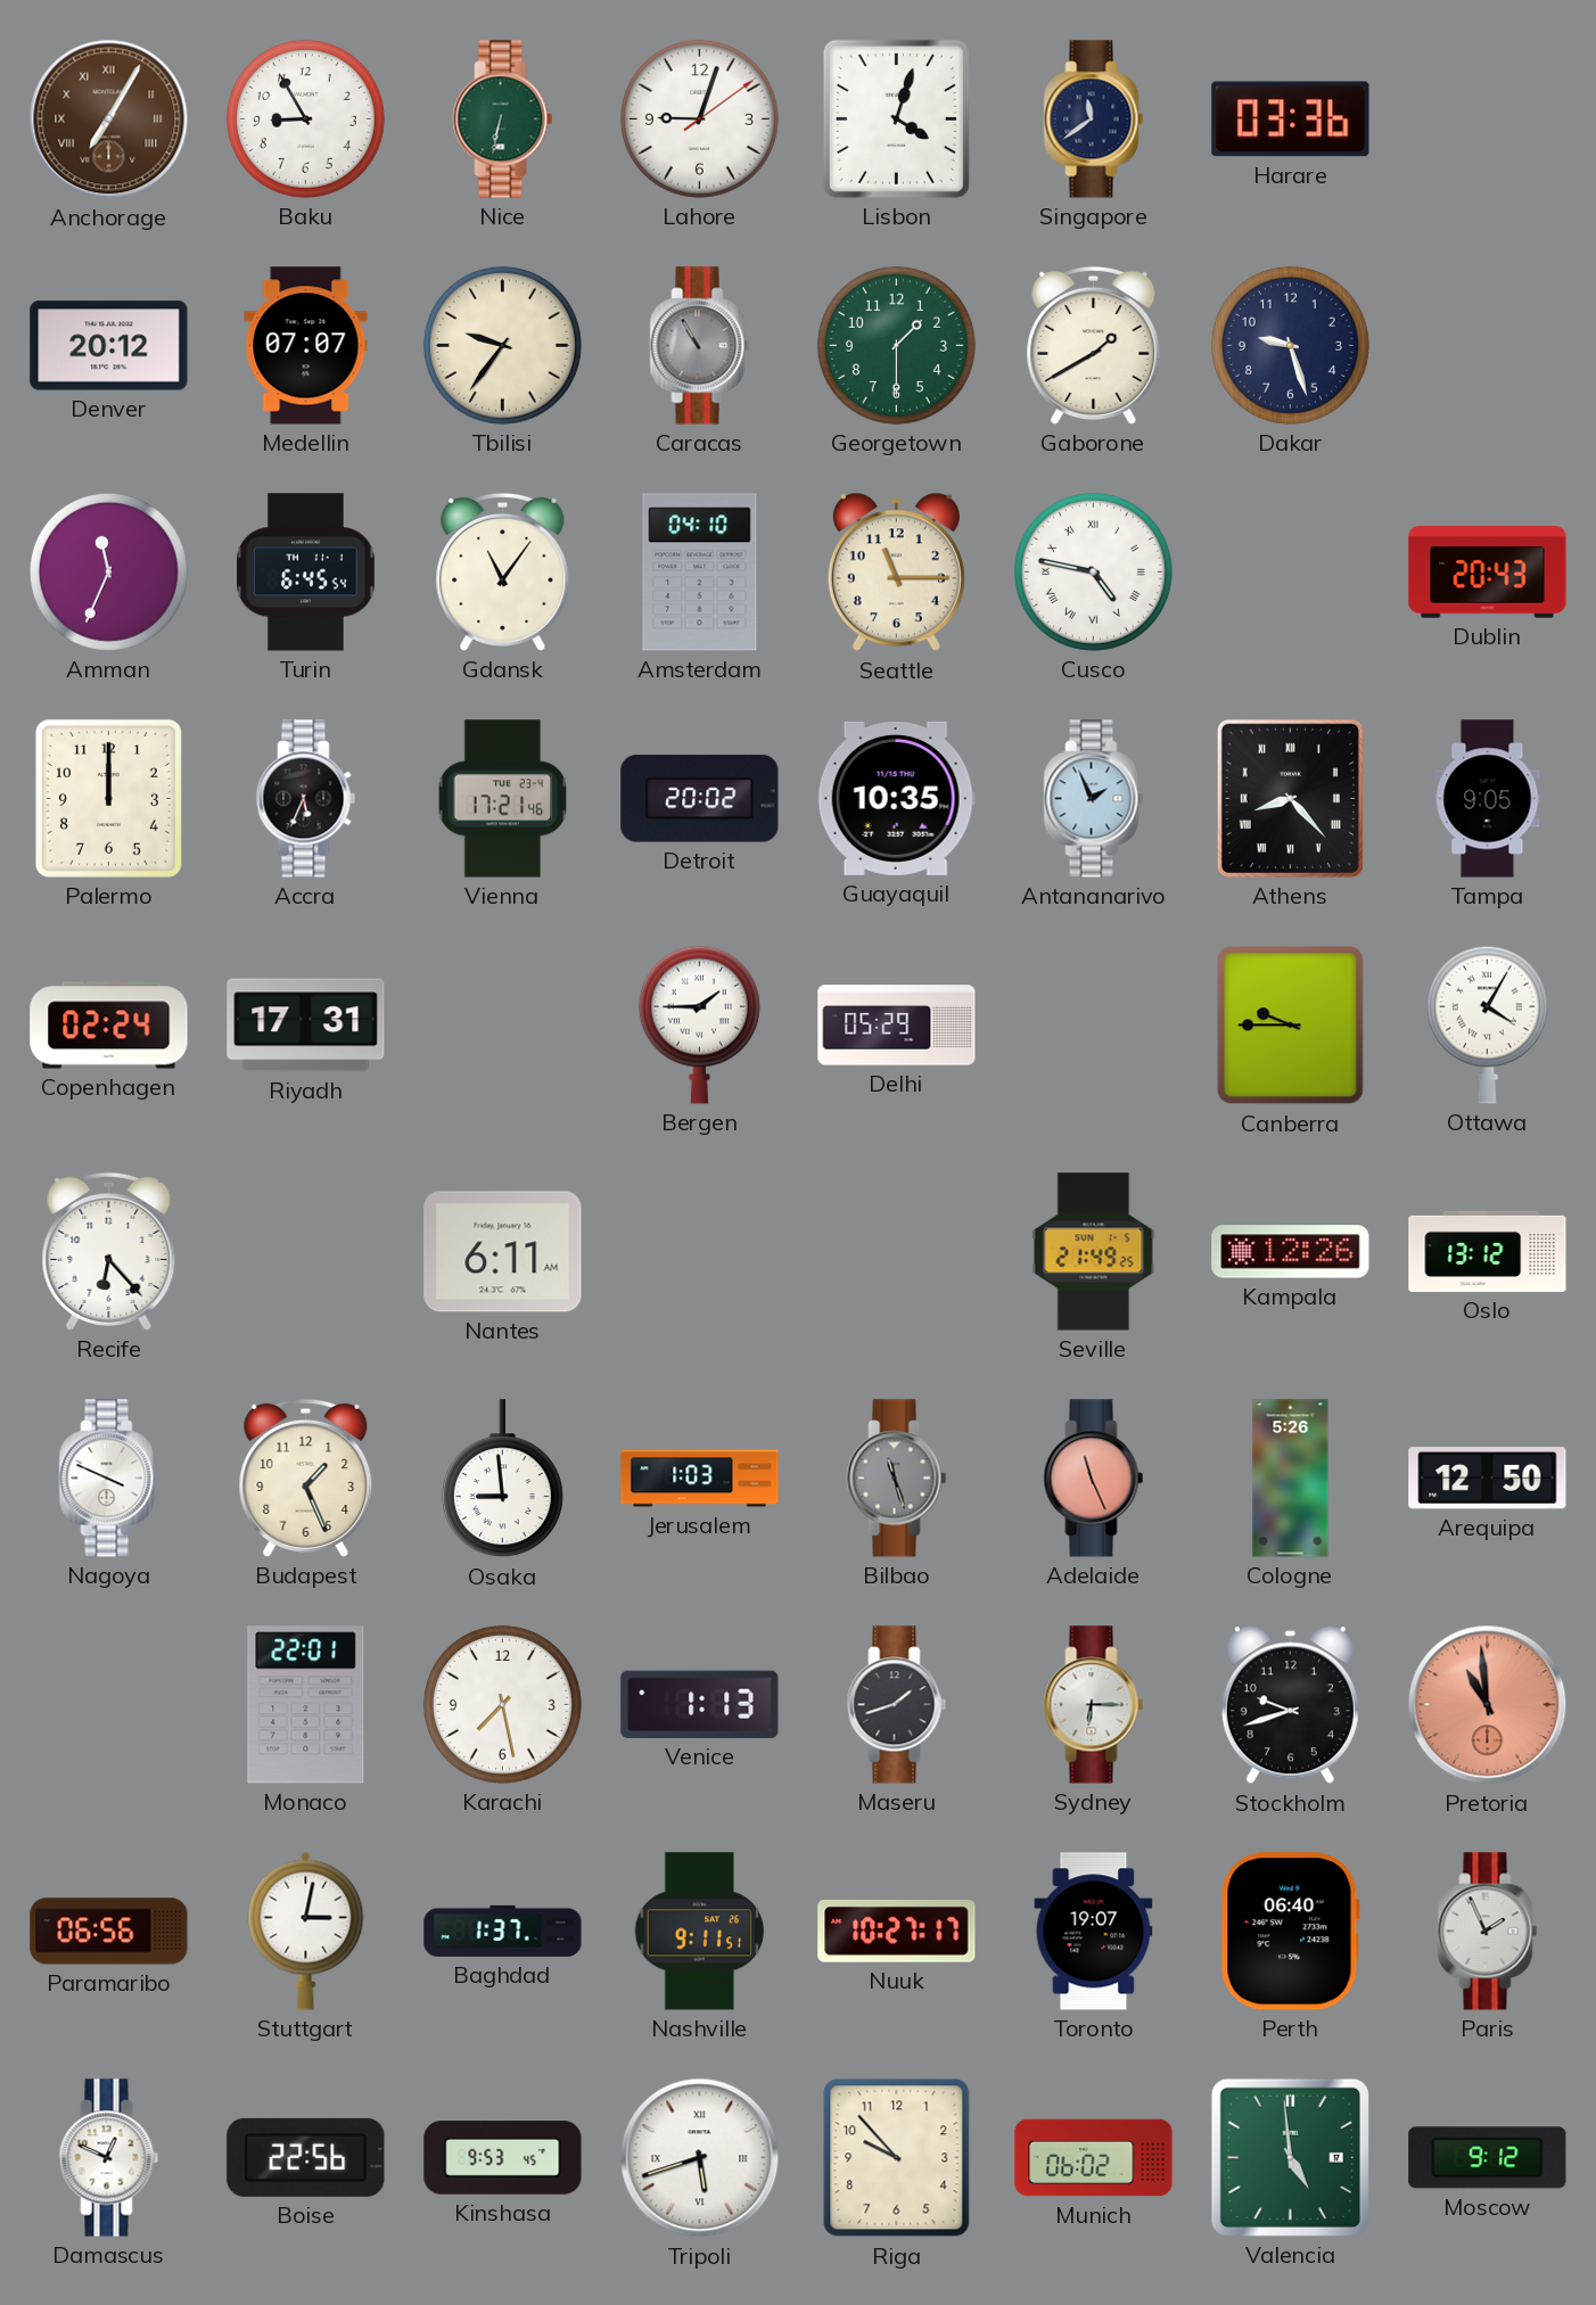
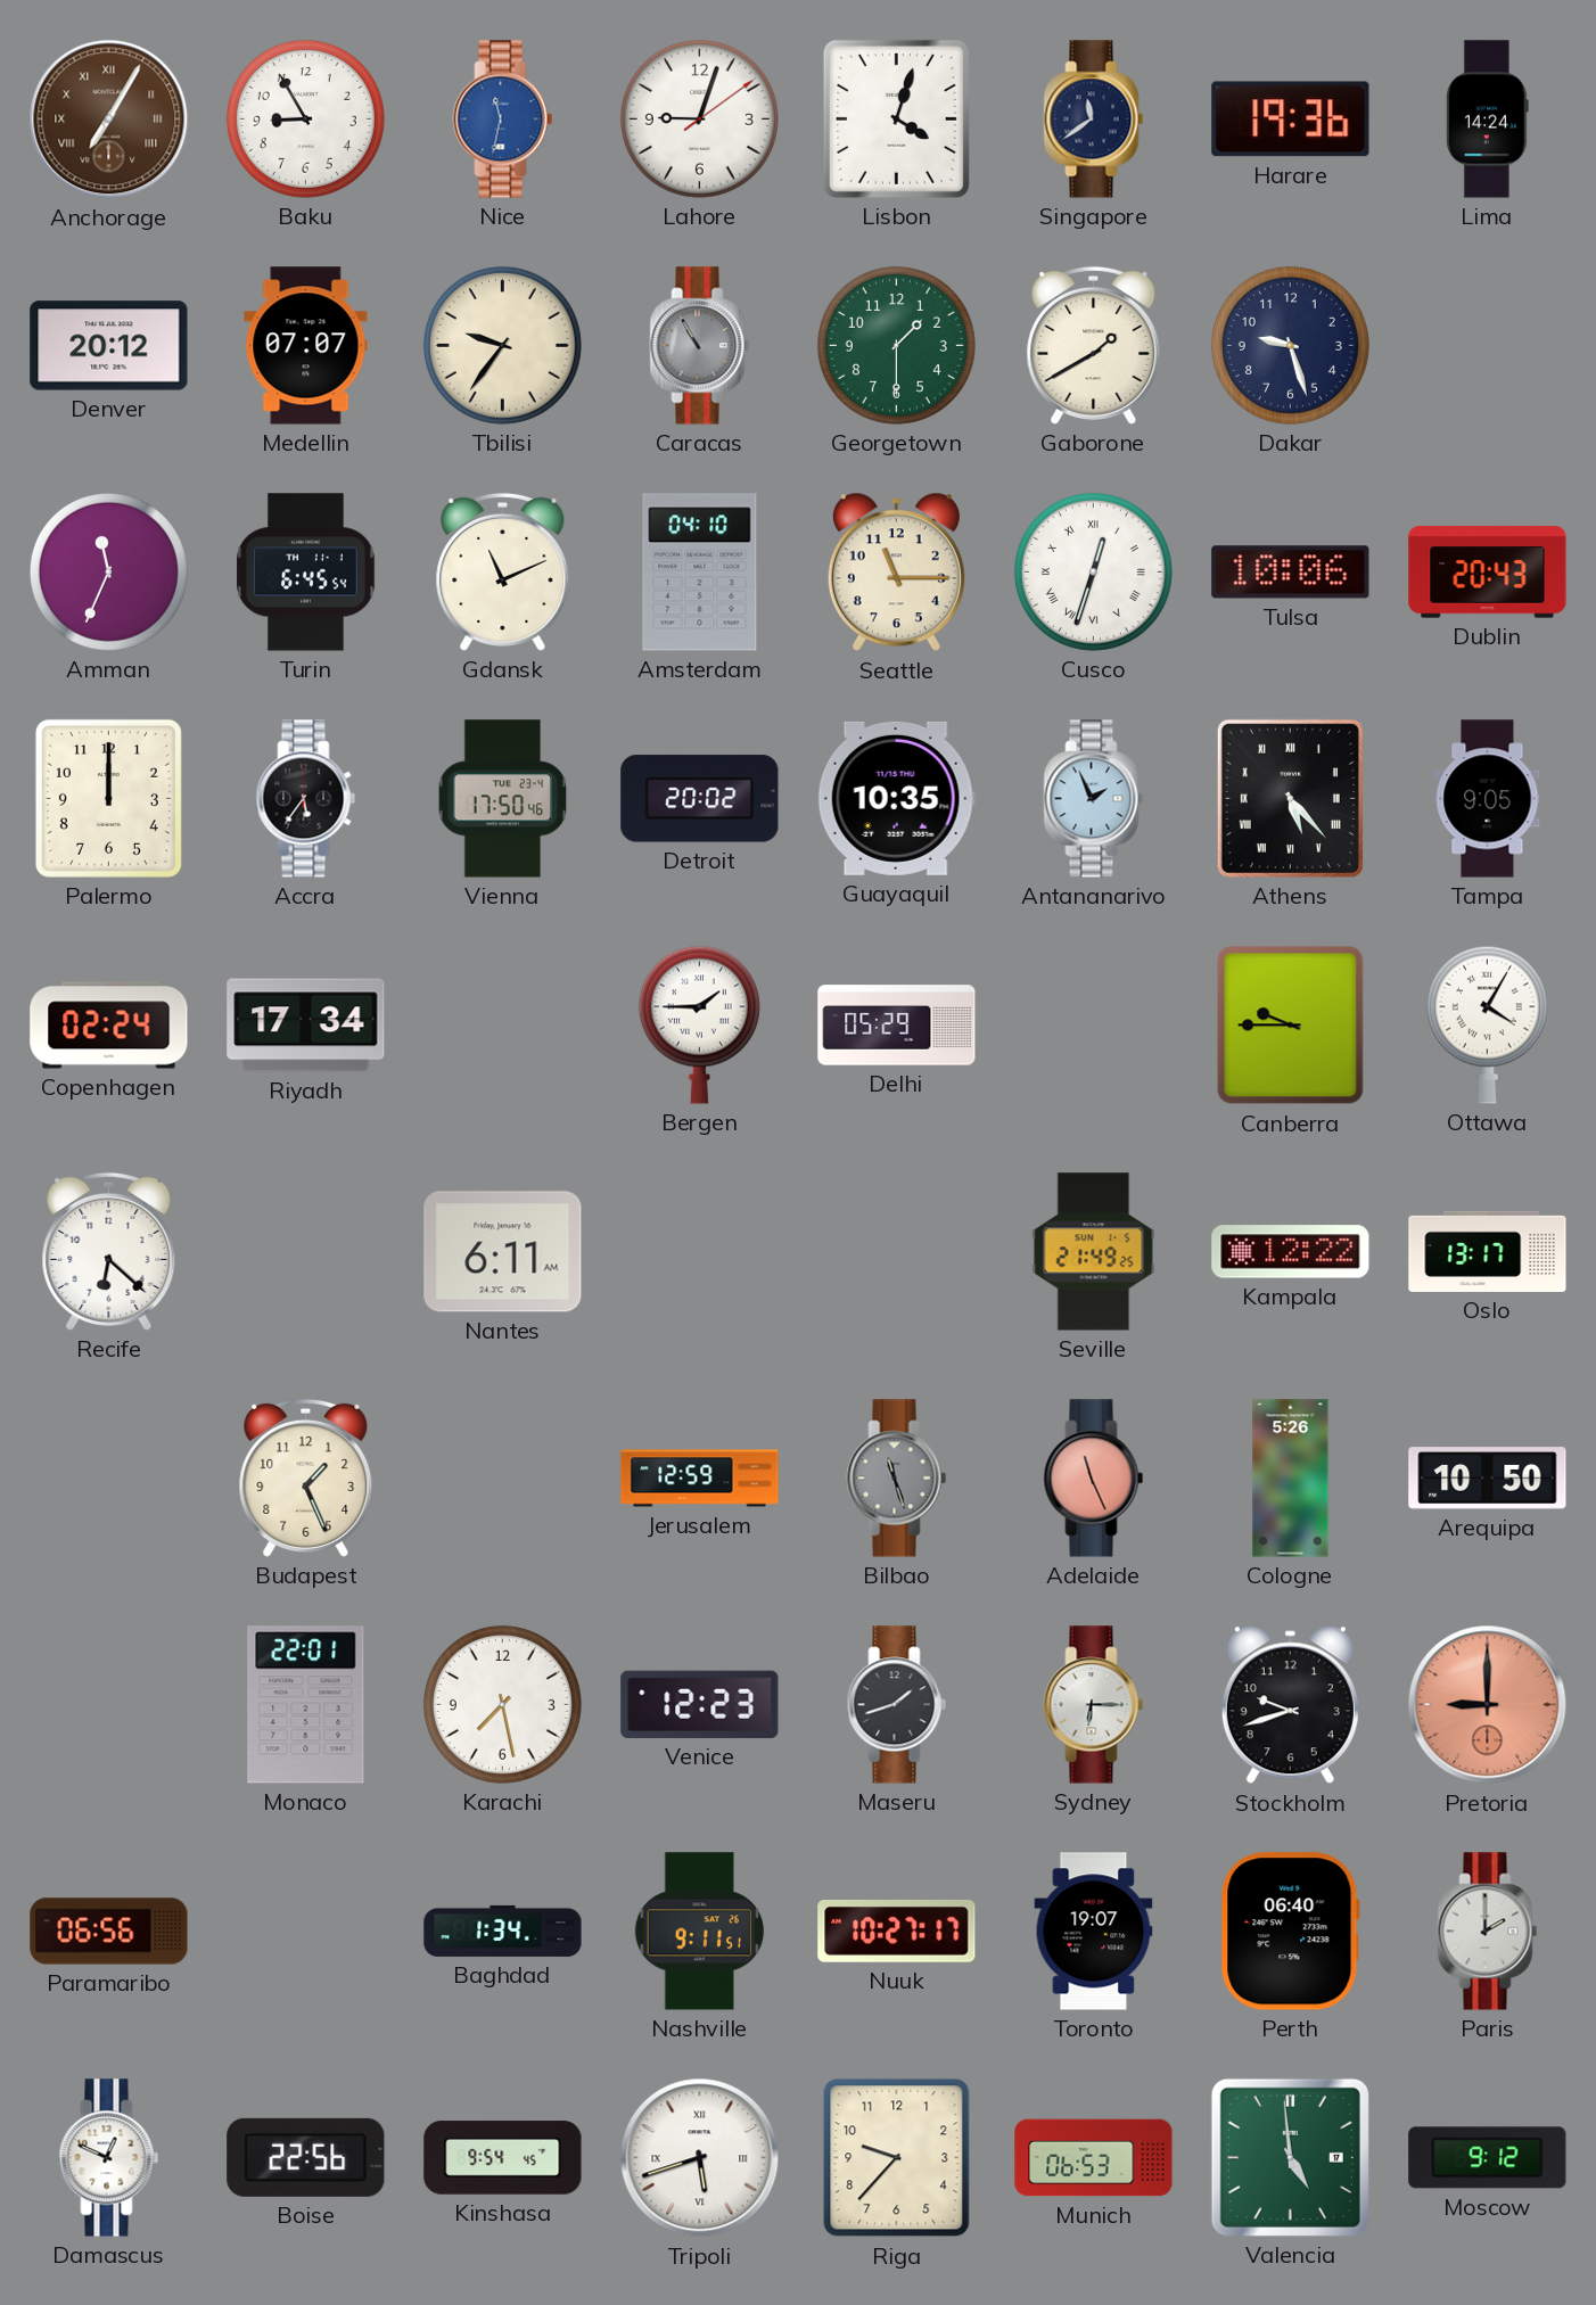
Nice: 6:32 -> 11:32
Nice dial: green -> blue
Harare: 03:36 -> 19:36
Lima: none -> 14:24
Gdansk: 11:06 -> 11:11
Cusco: 4:47 -> 12:33
Tulsa: none -> 10:06
Accra: 5:34 -> 5:36
Vienna: 17:21 -> 17:50
Athens: 8:23 -> 5:23
Riyadh: 17:31 -> 17:34
Recife: 6:23 -> 6:22
Kampala: 12:26 -> 12:22
Oslo: 13:12 -> 13:17
Nagoya: 3:49 -> none
Osaka: 8:59 -> none
Jerusalem: 1:03 -> 12:59
Arequipa: 12:50 -> 10:50
Venice: 1:13 -> 12:23
Pretoria: 10:59 -> 9:00
Stuttgart: 3:02 -> none
Baghdad: 1:37 -> 1:34
Paris: 1:56 -> 2:00
Kinshasa: 9:53 -> 9:54
Riga: 9:53 -> 9:37
Munich: 06:02 -> 06:53
